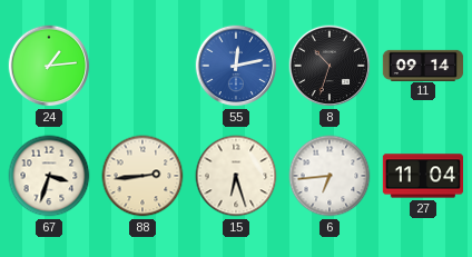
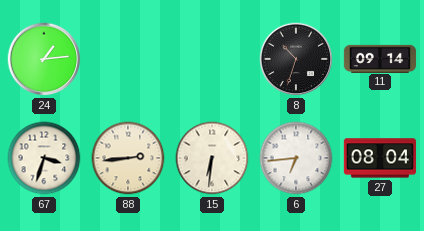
55: 12:13 -> none
15: 6:27 -> 6:31
27: 11:04 -> 08:04
